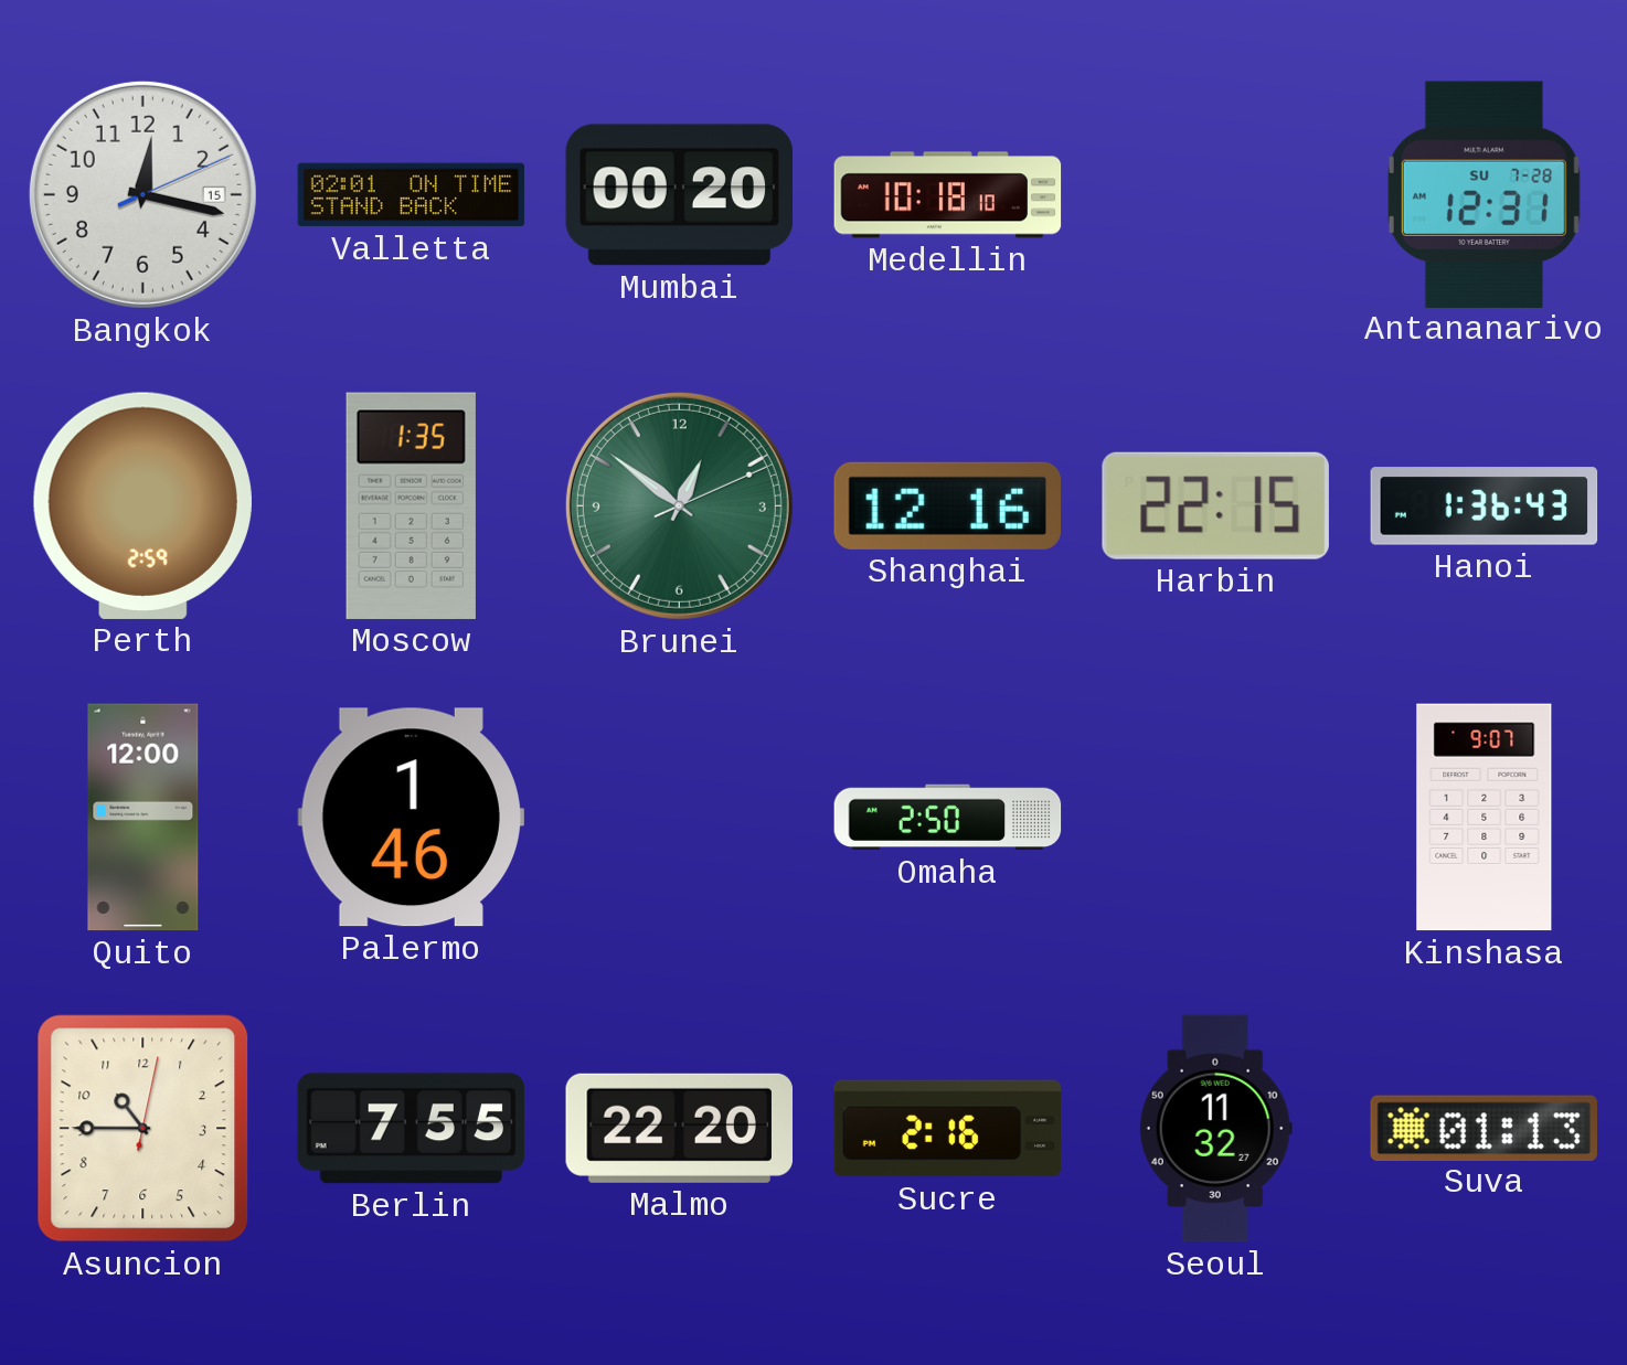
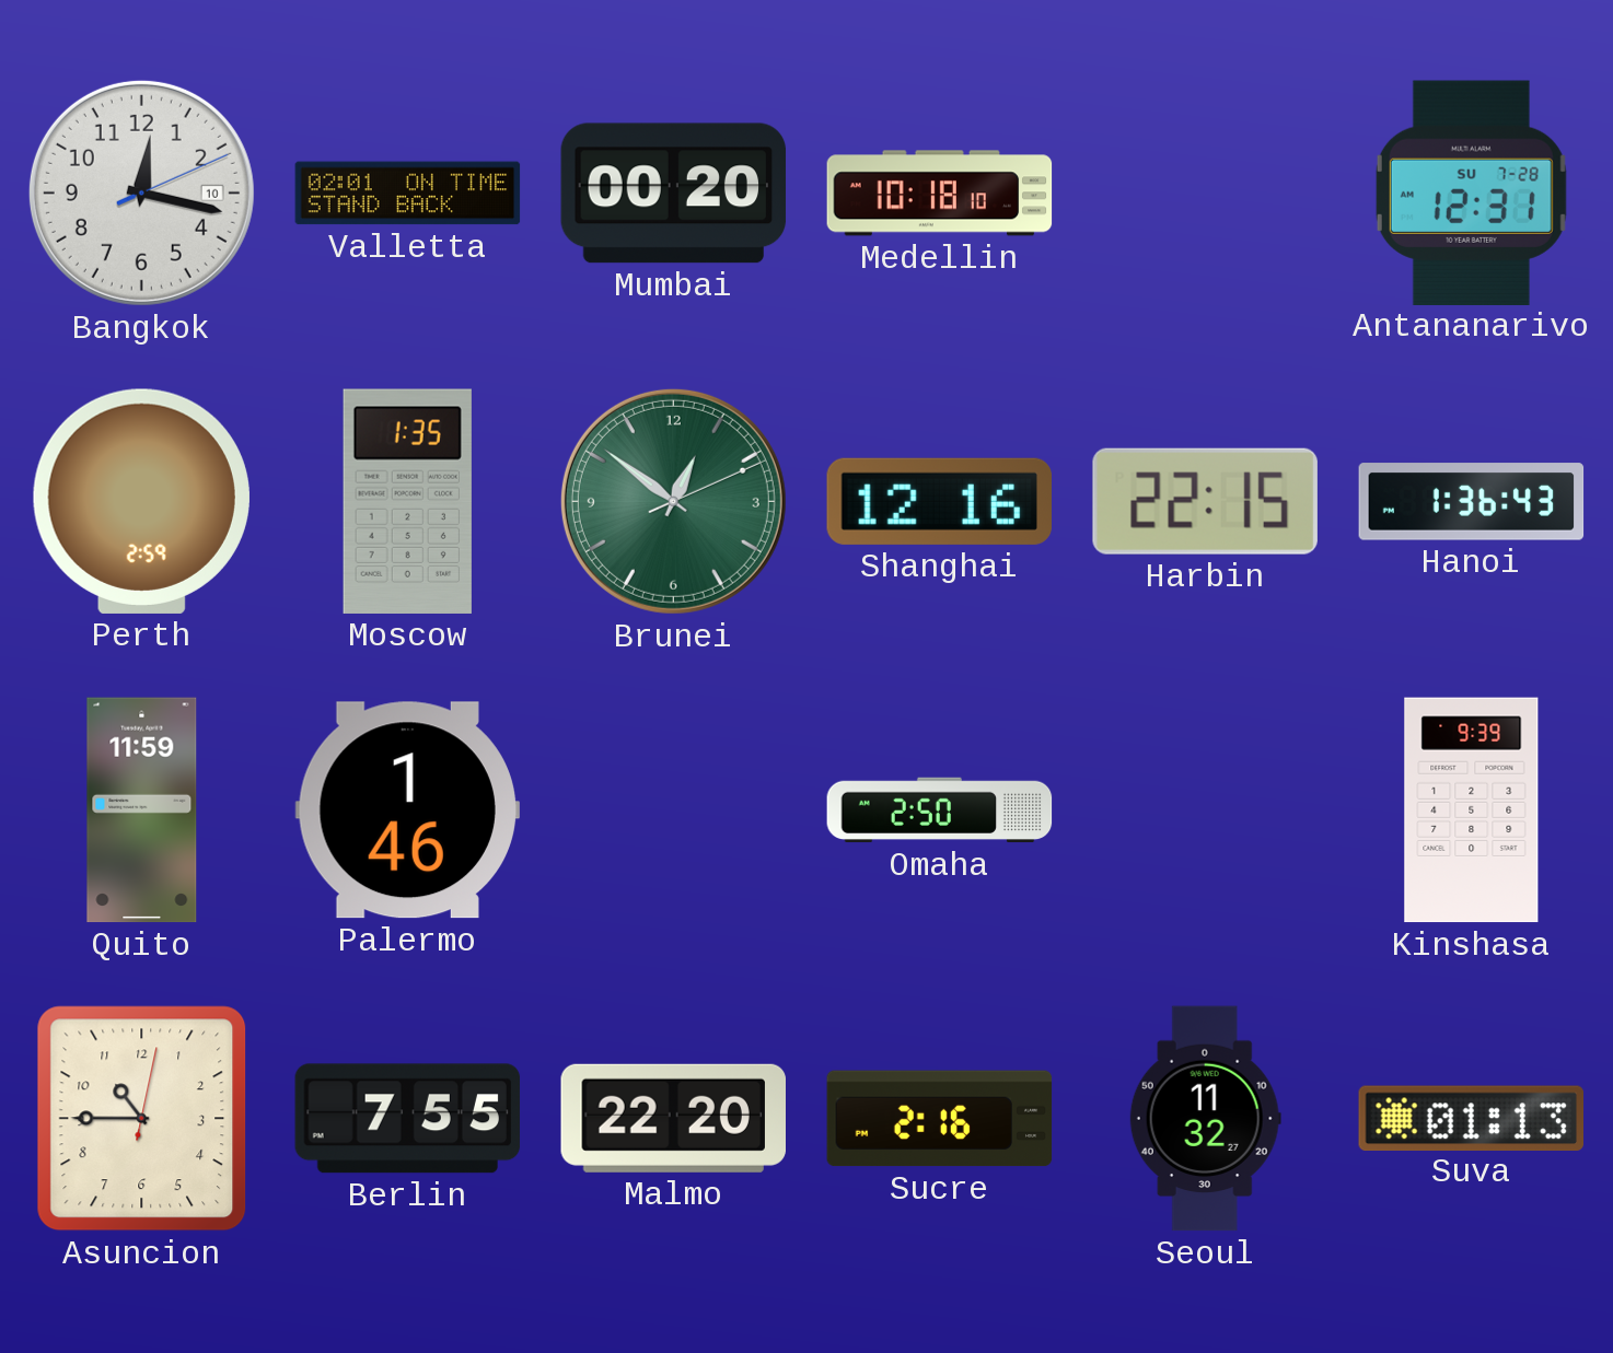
Bangkok date: 15 -> 10
Quito: 12:00 -> 11:59
Kinshasa: 9:07 -> 9:39
